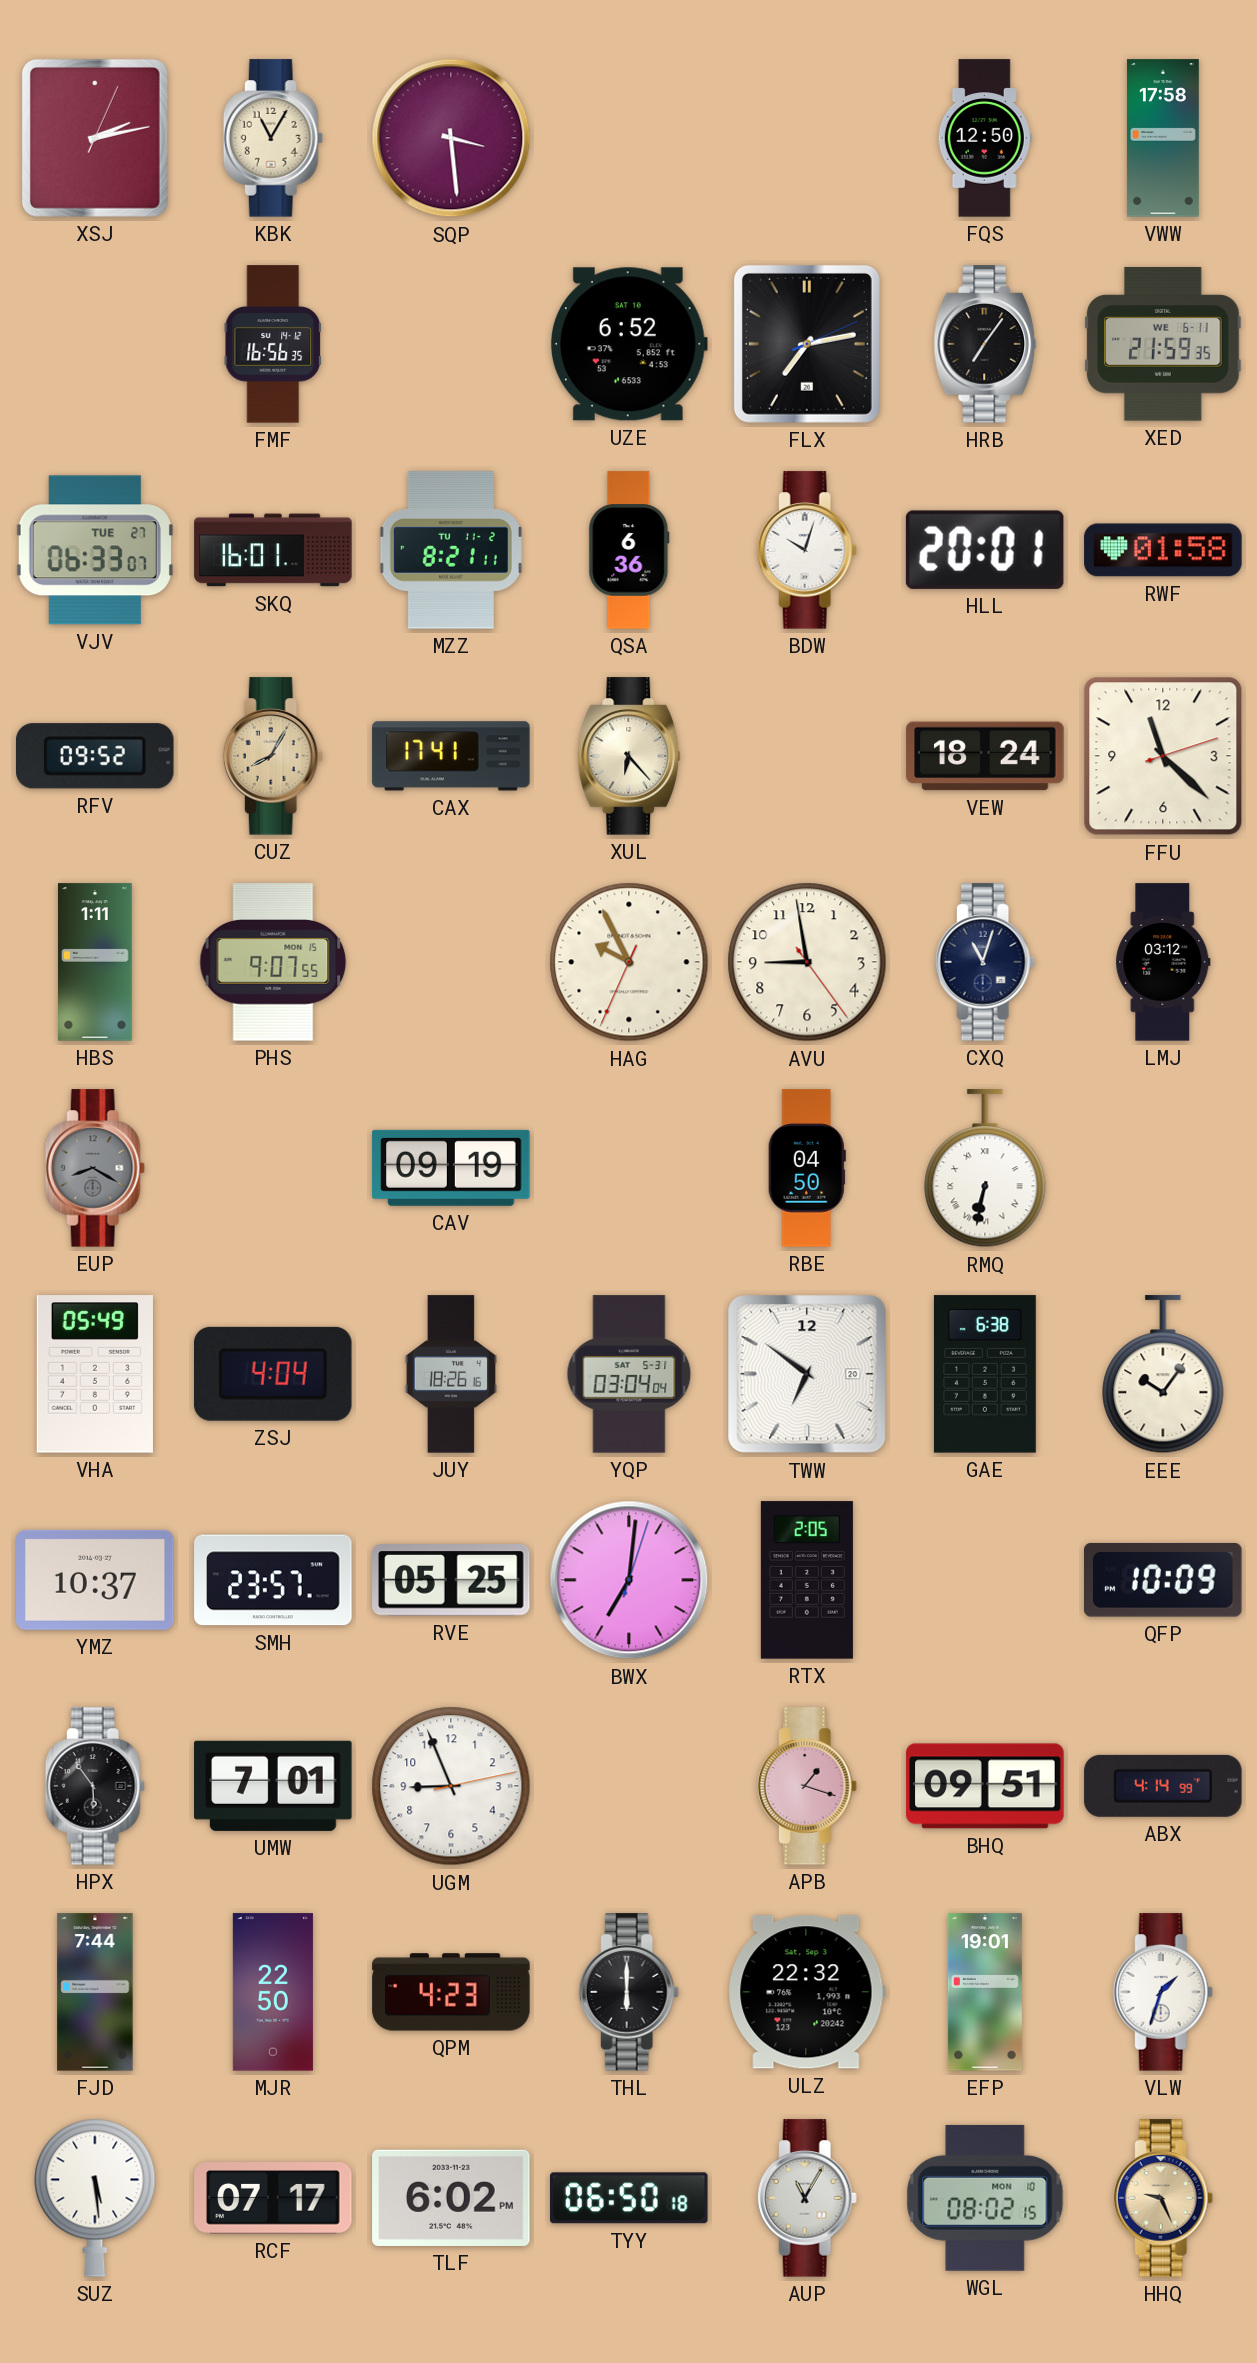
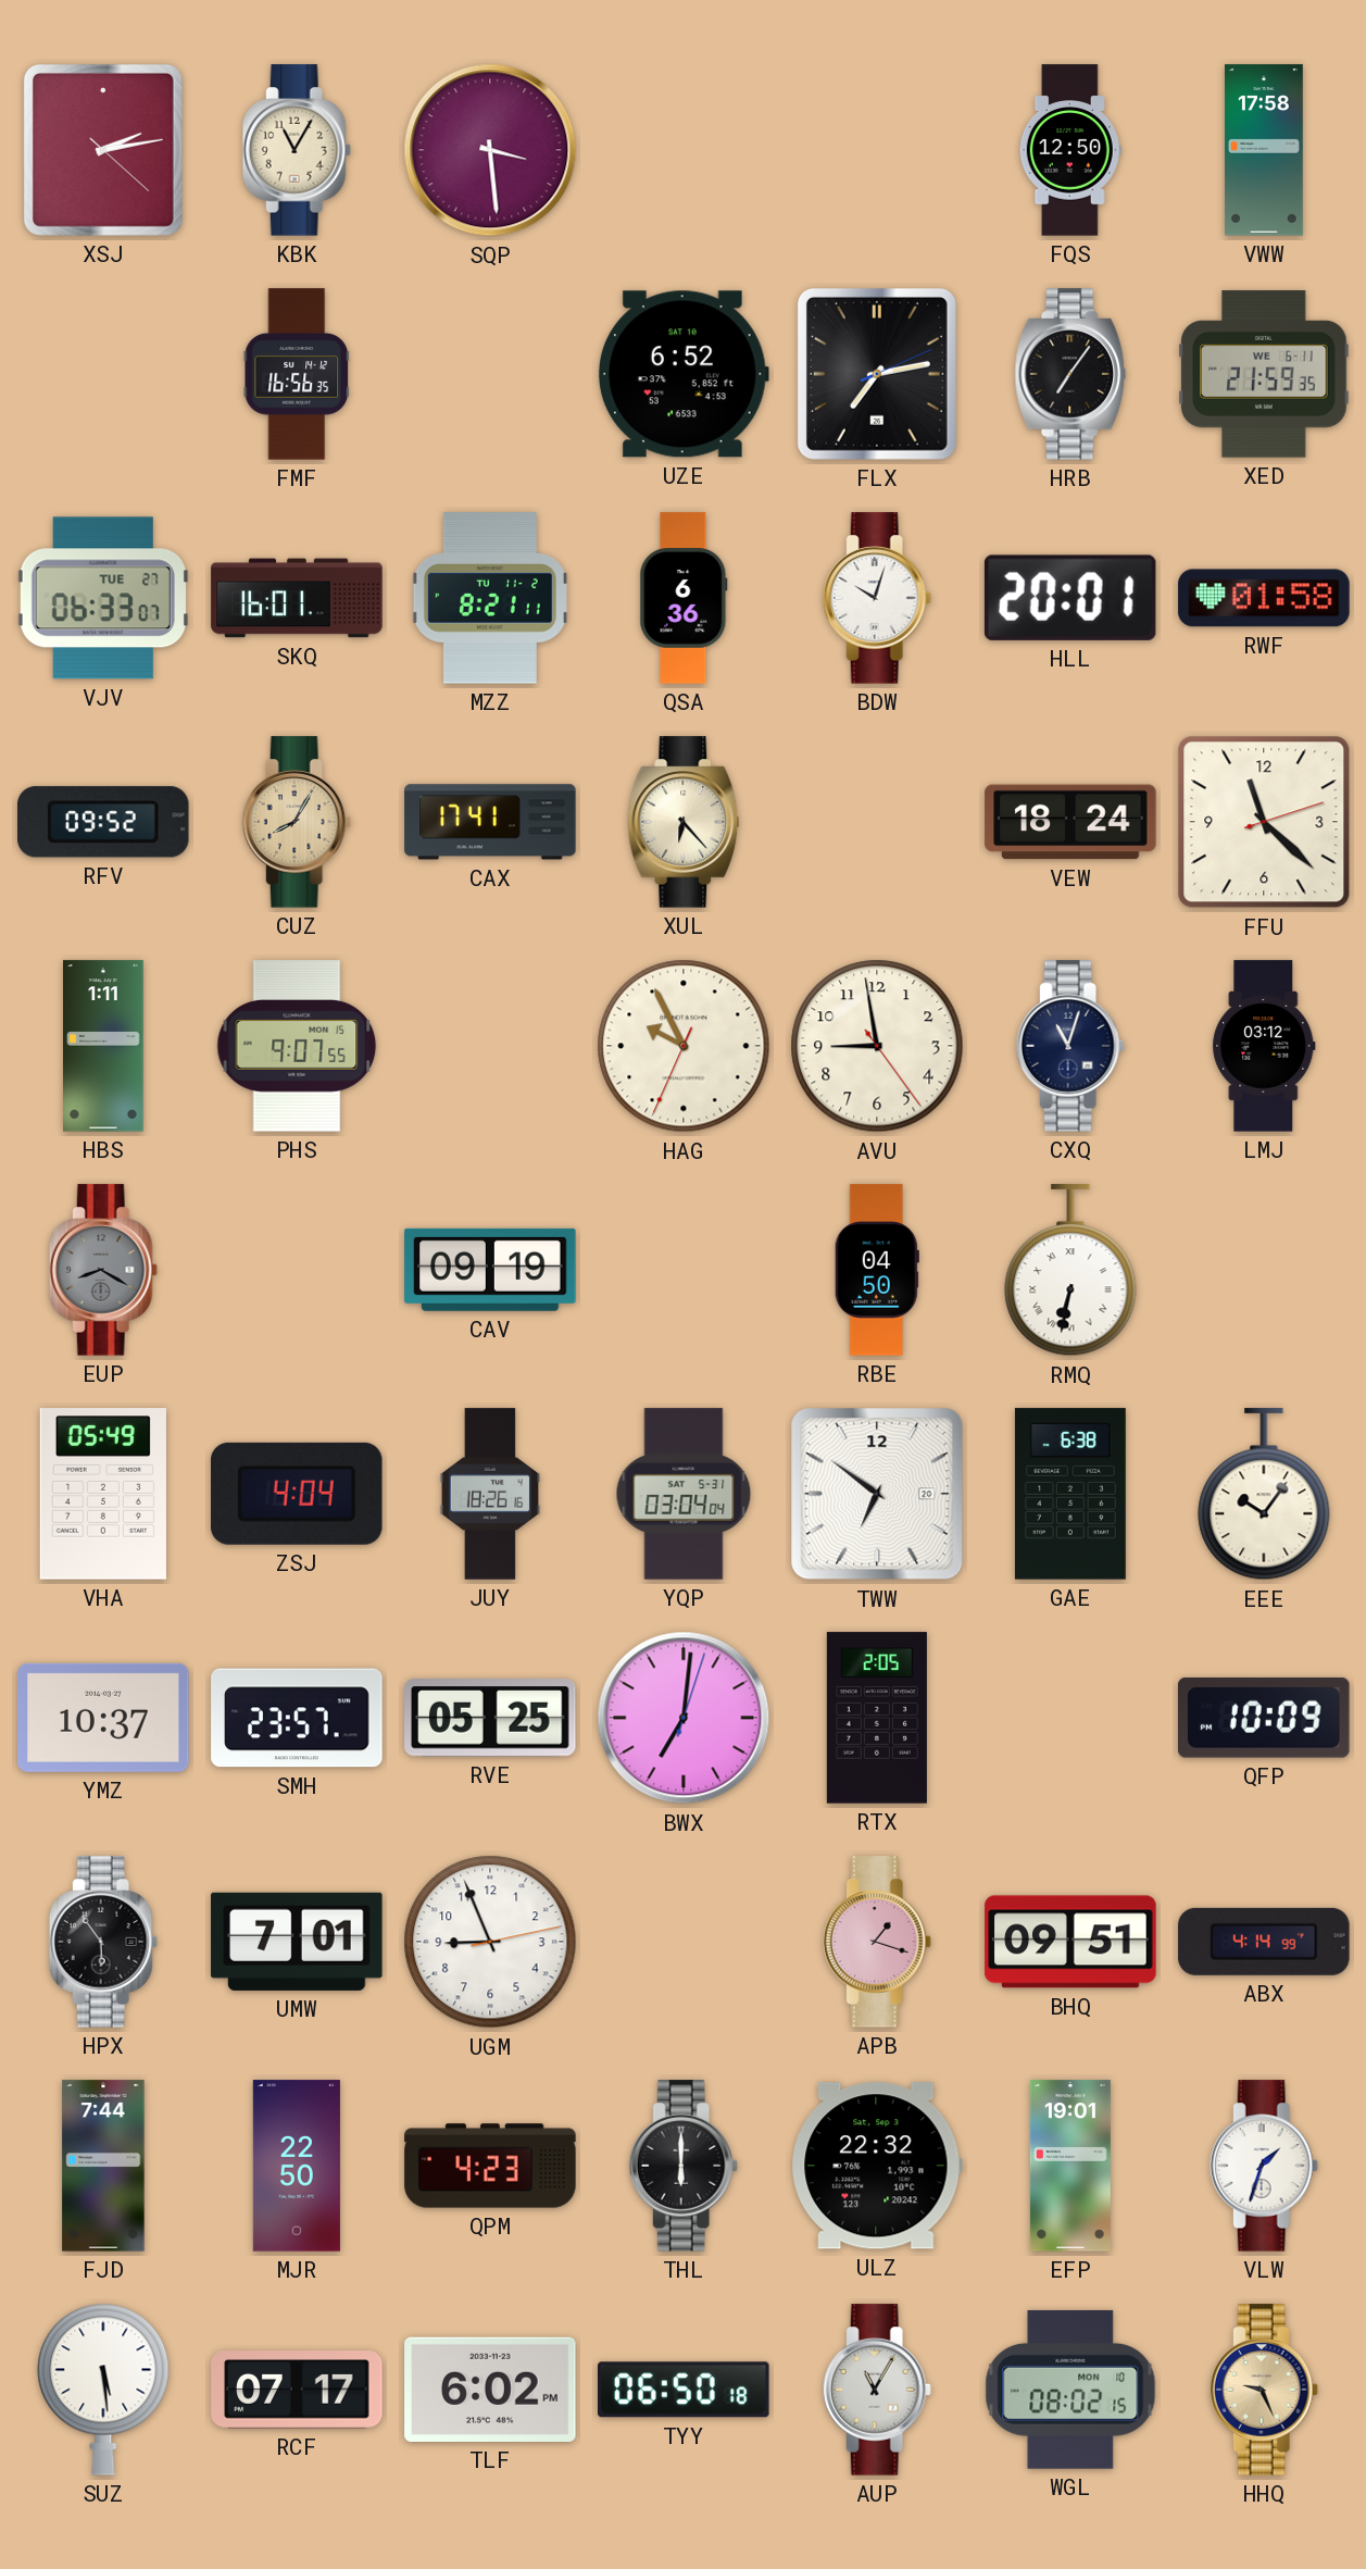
XSJ: 2:13:04 -> 2:13:22
